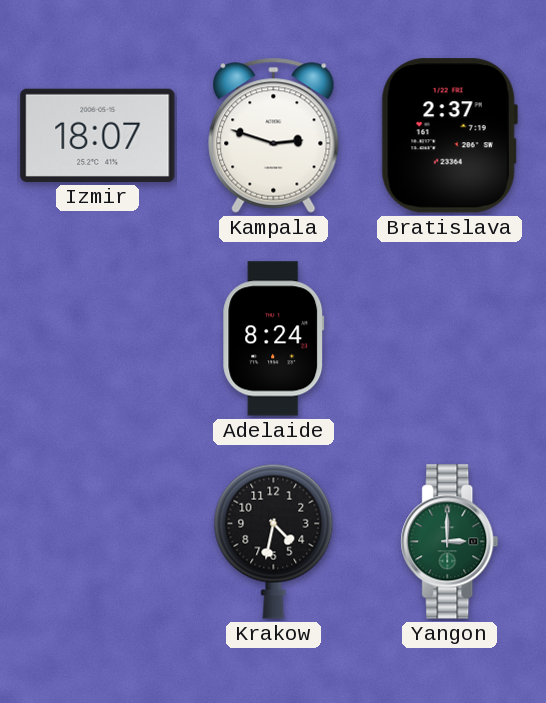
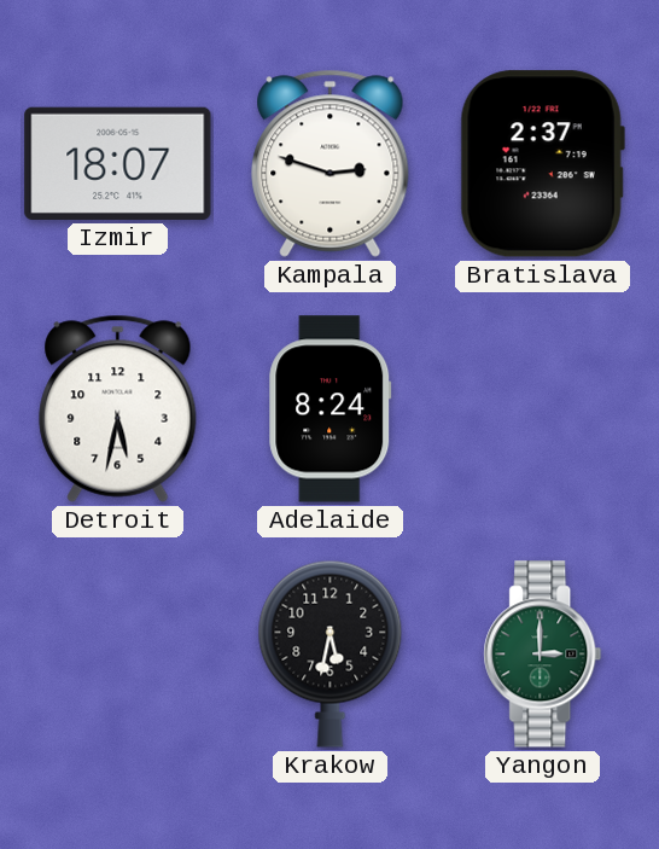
Detroit: none -> 5:32
Krakow: 4:32 -> 5:32
